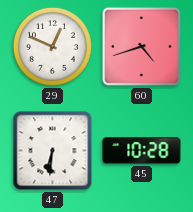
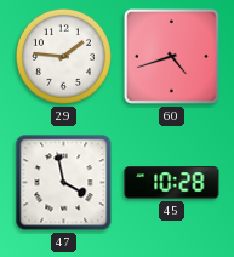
29: 12:49 -> 1:46
47: 6:31 -> 3:58
